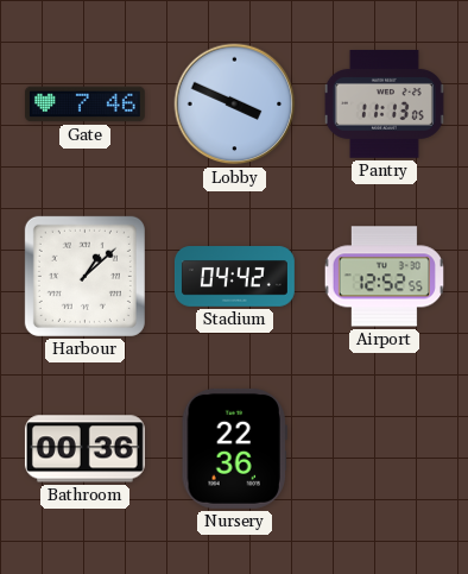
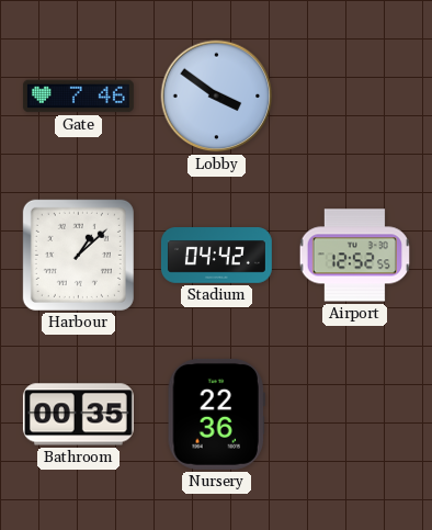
Lobby: 3:49 -> 3:51
Pantry: 11:13 -> none
Bathroom: 00:36 -> 00:35
